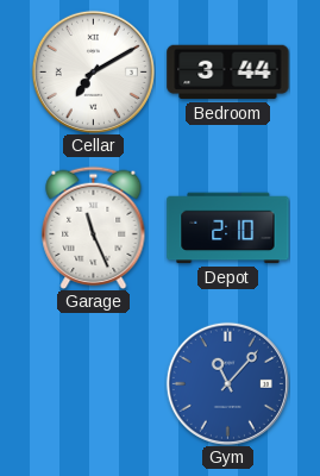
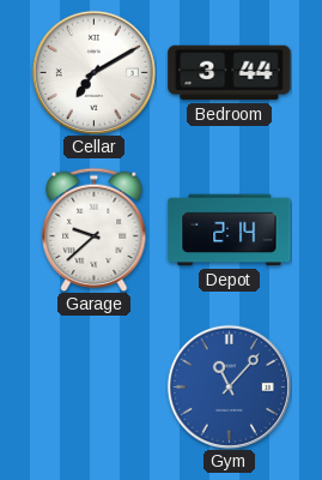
Garage: 11:26 -> 9:38
Depot: 2:10 -> 2:14
